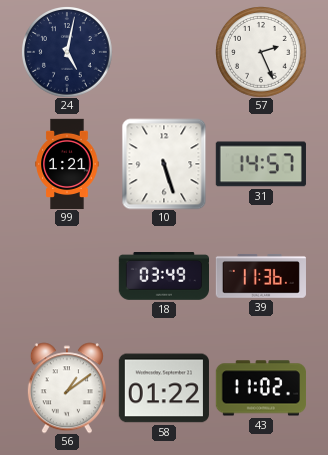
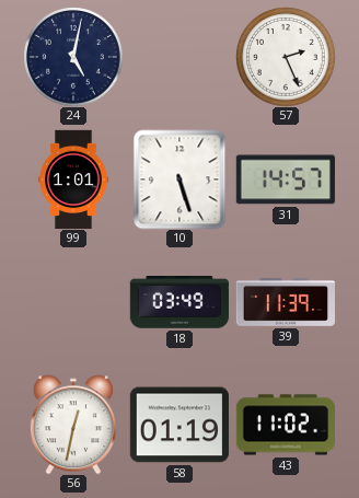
99: 1:21 -> 1:01
39: 11:36 -> 11:39
56: 1:09 -> 12:32
58: 01:22 -> 01:19
